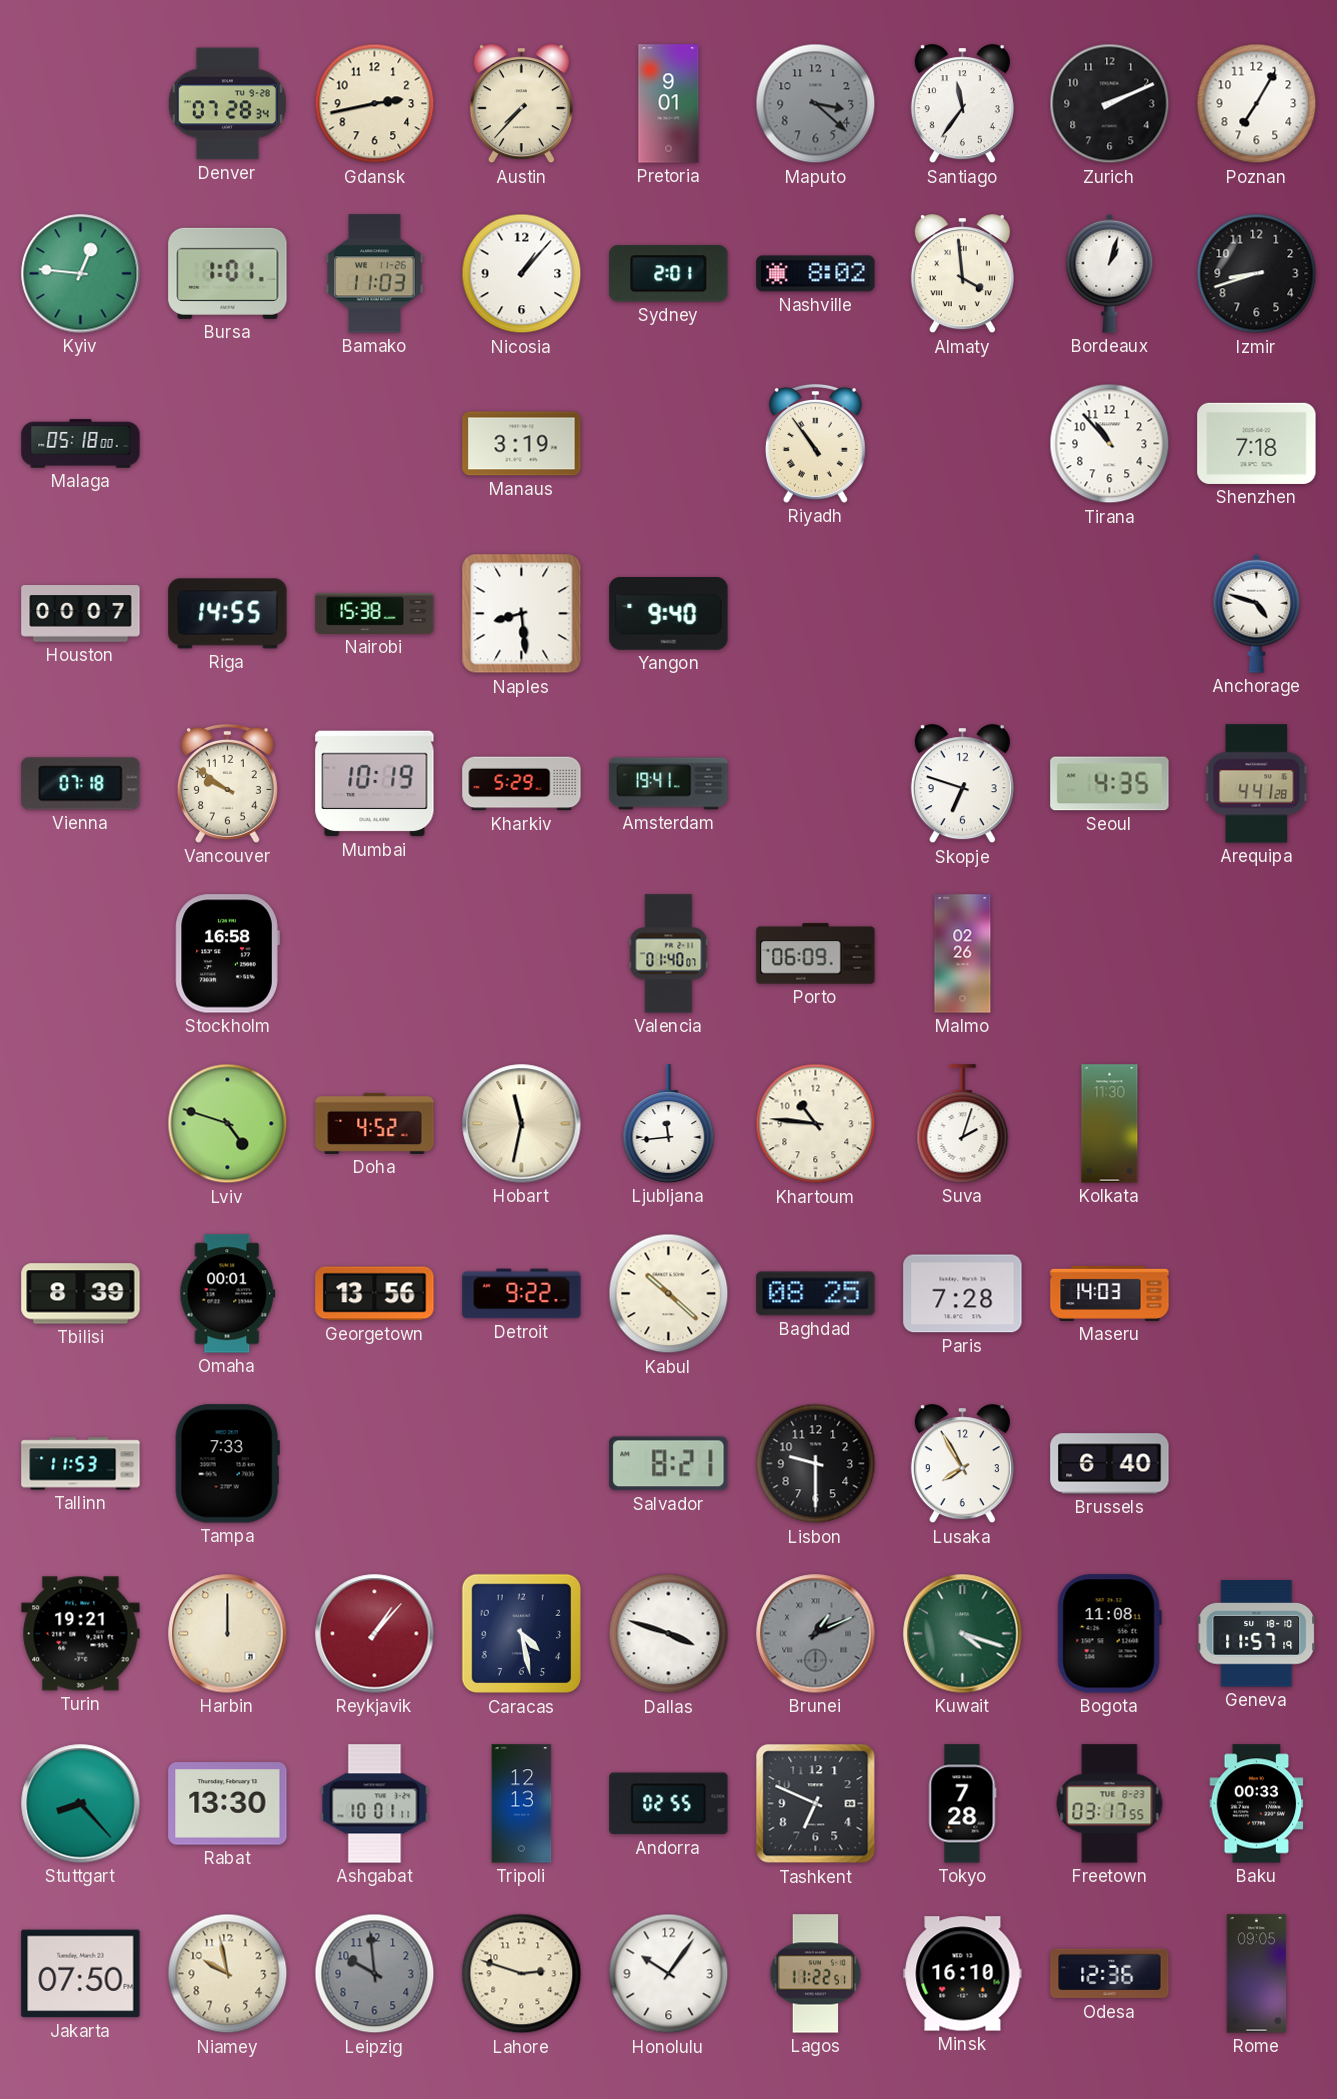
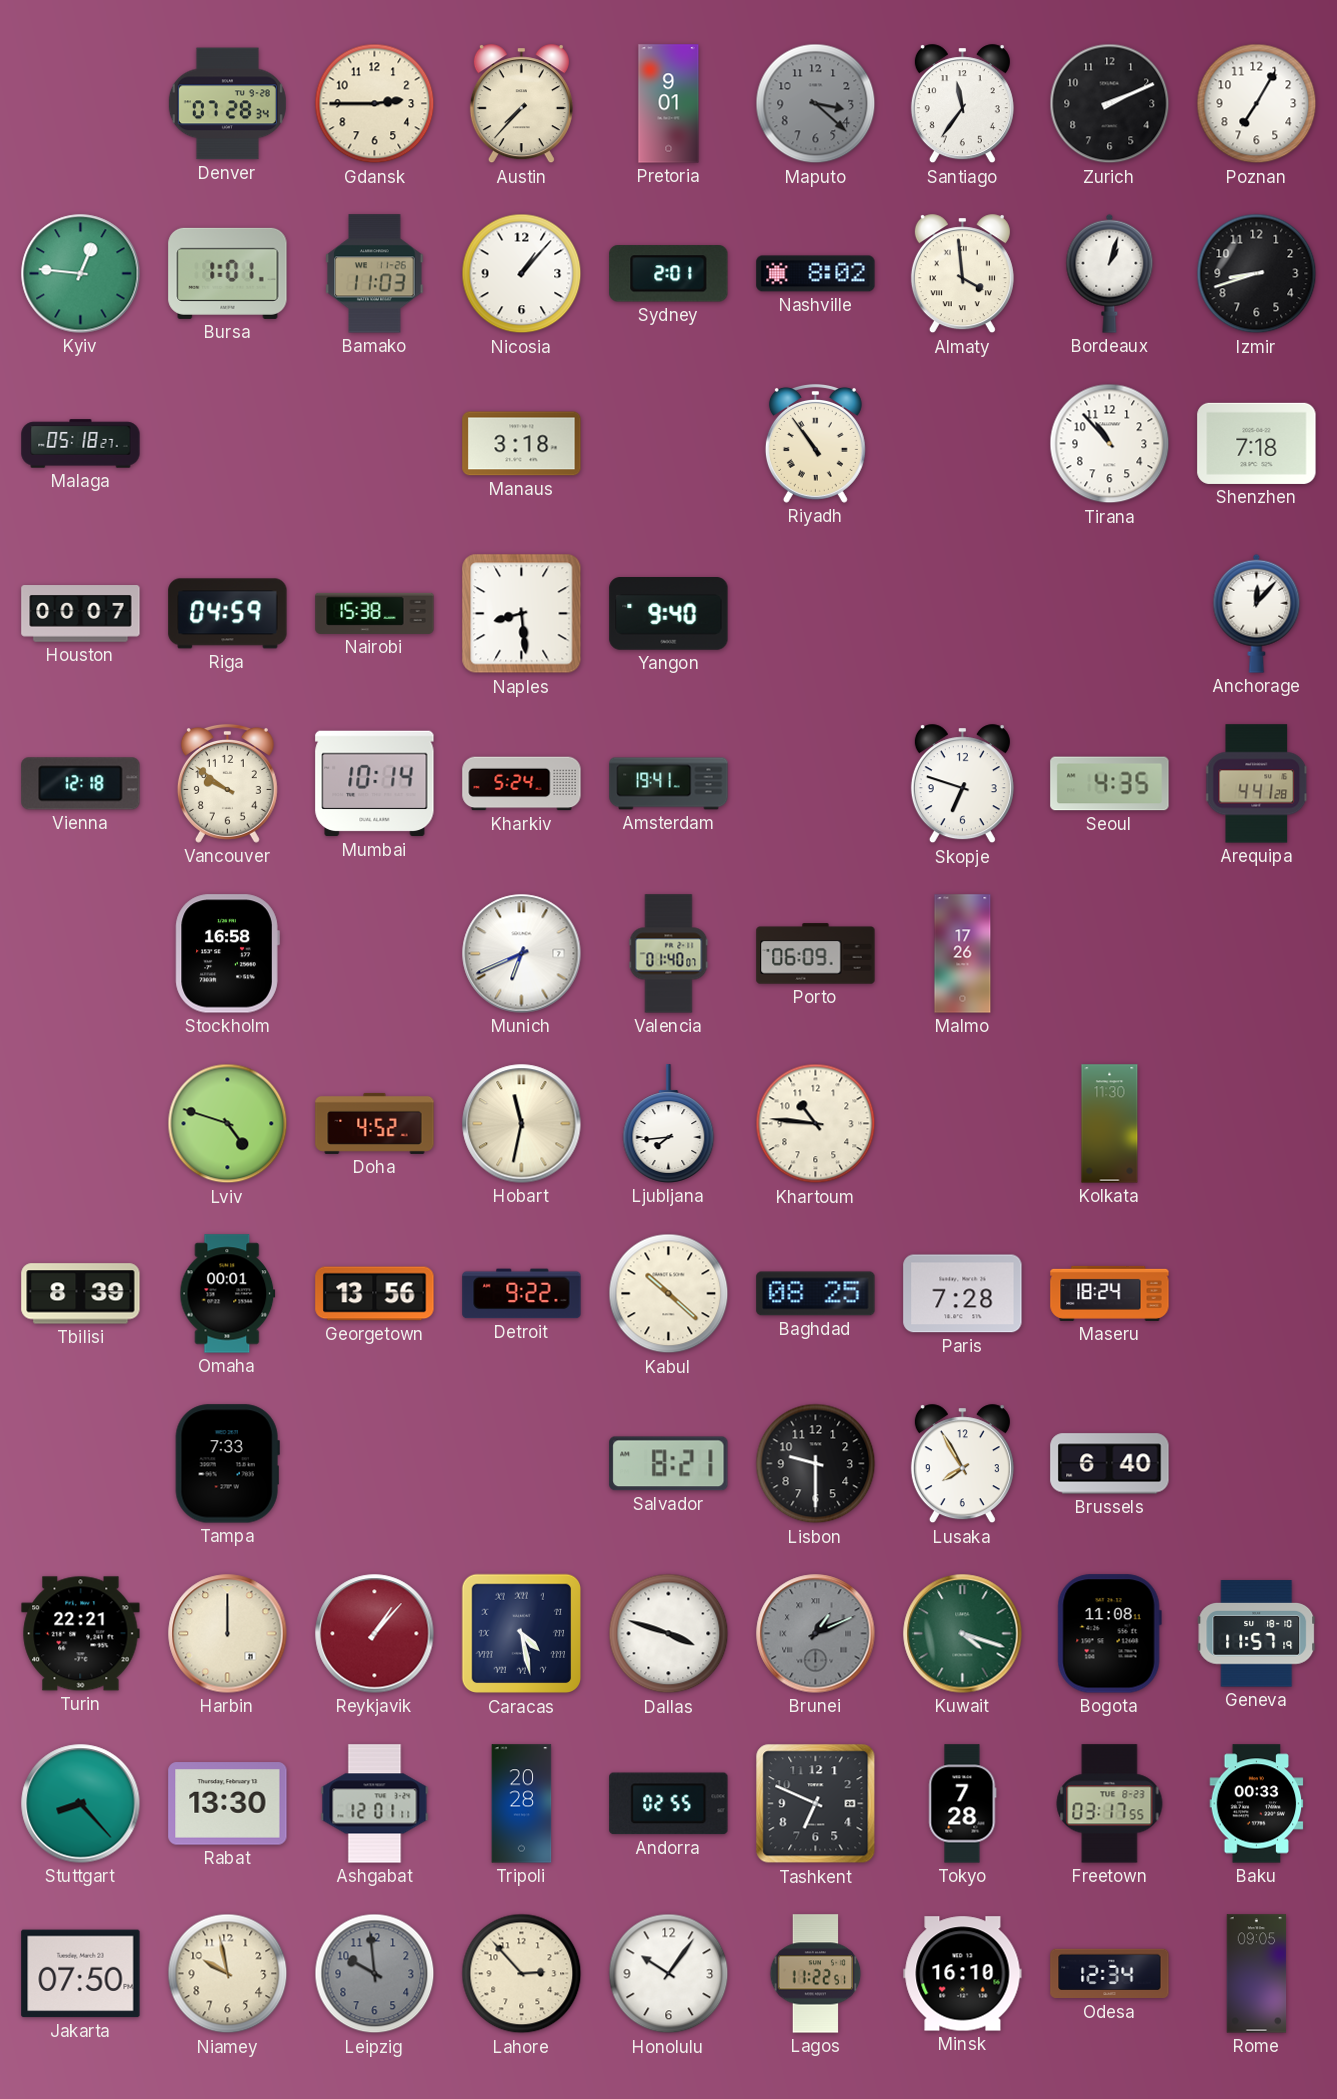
Gdansk: 2:43 -> 2:45
Malaga: 05:18:00 -> 05:18:27
Manaus: 3:19 -> 3:18
Riga: 14:55 -> 04:59
Anchorage: 4:48 -> 12:07
Vienna: 07:18 -> 12:18
Mumbai: 10:19 -> 10:14
Kharkiv: 5:29 -> 5:24
Munich: none -> 6:41
Malmo: 02:26 -> 17:26
Ljubljana: 11:44 -> 7:44
Suva: 2:03 -> none
Maseru: 14:03 -> 18:24
Tallinn: 11:53 -> none
Turin: 19:21 -> 22:21
Caracas numerals: Arabic -> Roman
Ashgabat: 10:01 -> 12:01
Tripoli: 12:13 -> 20:28
Lahore: 2:48 -> 2:53
Odesa: 12:36 -> 12:34
